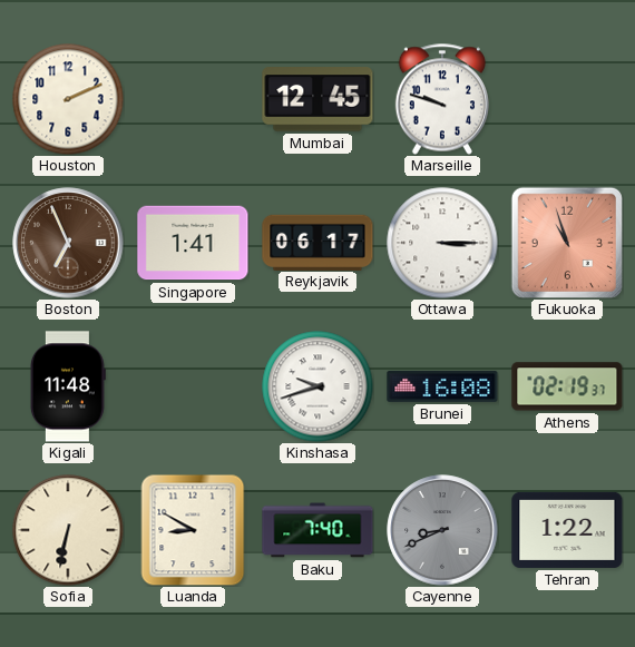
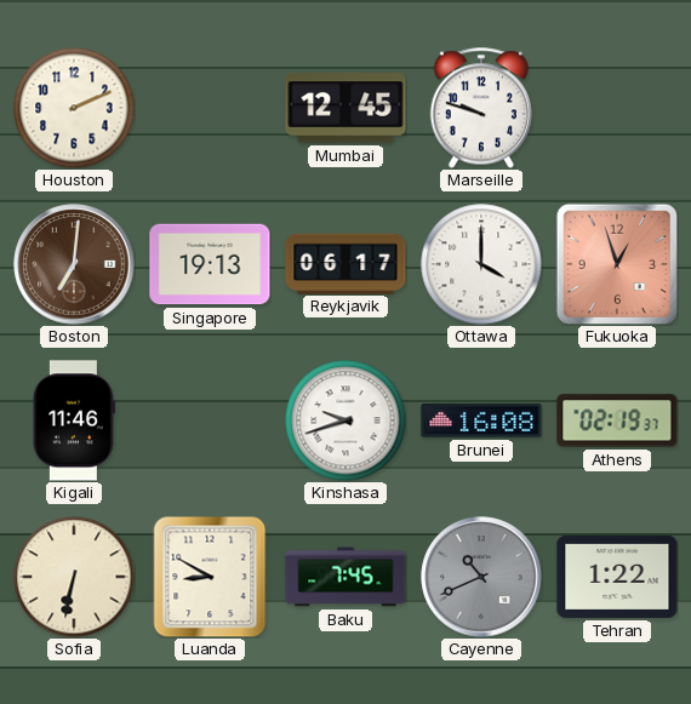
Boston: 6:56 -> 7:01
Singapore: 1:41 -> 19:13
Ottawa: 3:15 -> 4:00
Fukuoka: 10:57 -> 12:57
Kigali: 11:48 -> 11:46
Baku: 7:40 -> 7:45
Cayenne: 8:41 -> 10:41
